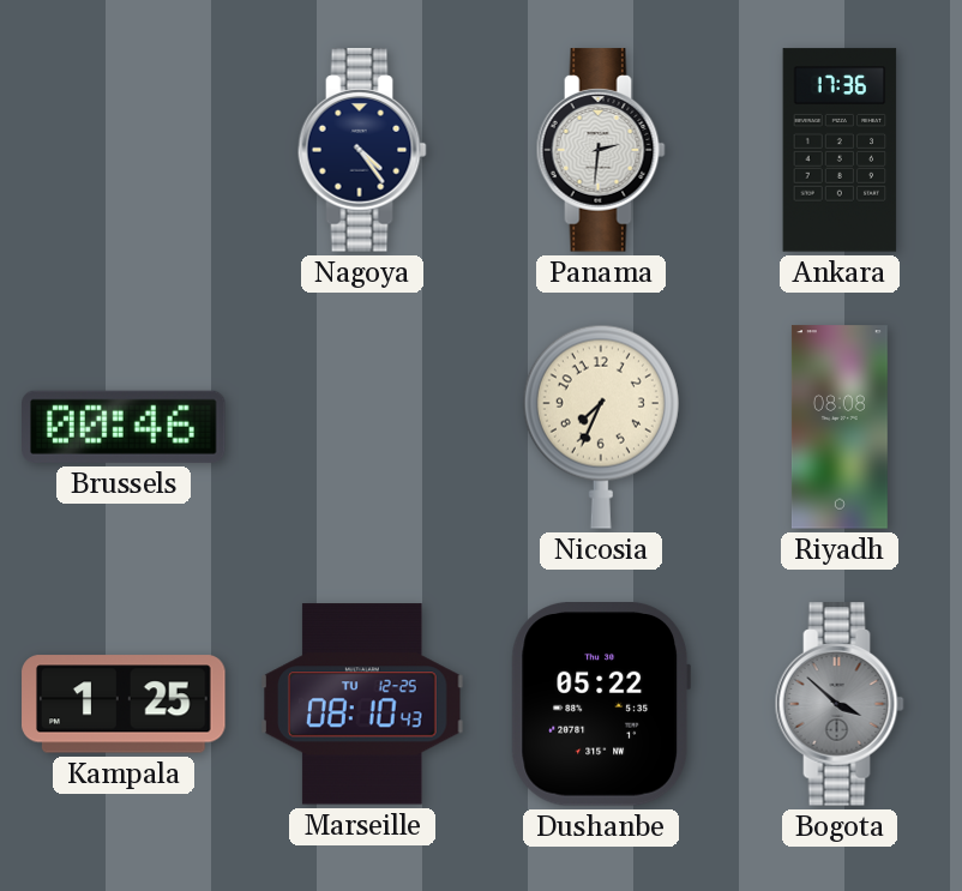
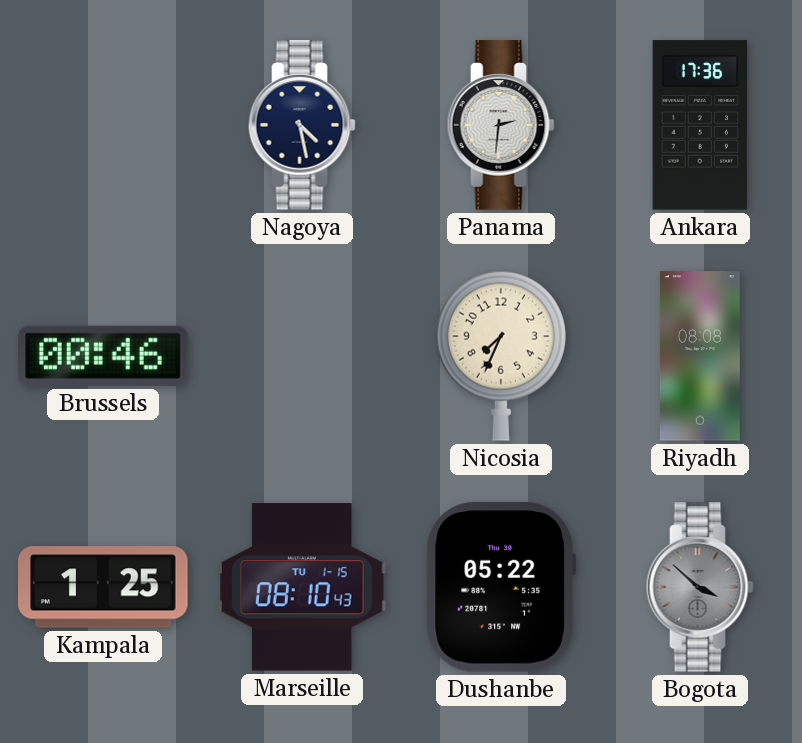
Nagoya: 4:24 -> 4:28
Marseille date: TU 12-25 -> TU 1-15
